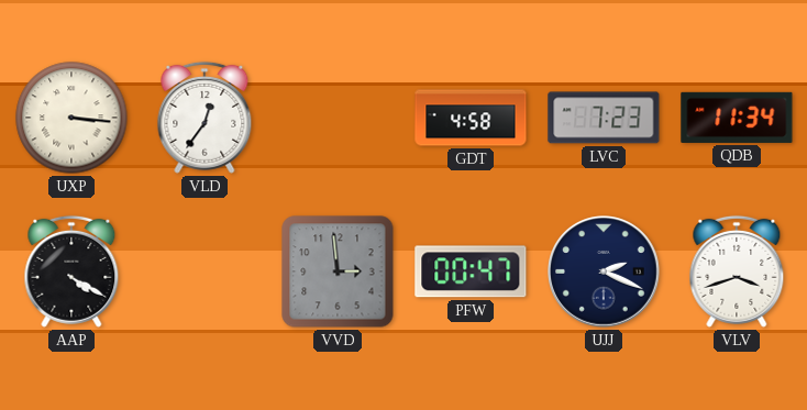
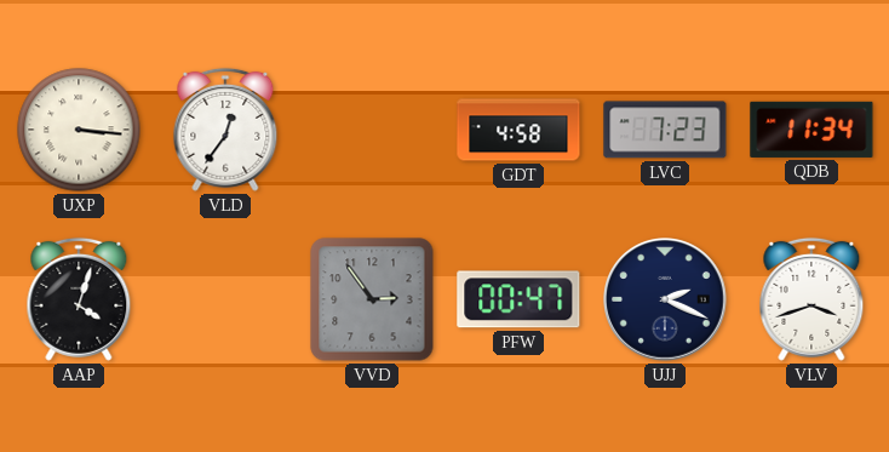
AAP: 4:20 -> 4:03
VVD: 2:59 -> 2:54
